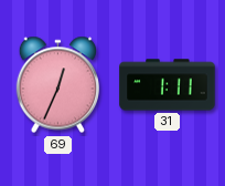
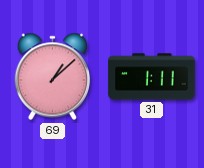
69: 12:34 -> 1:08
